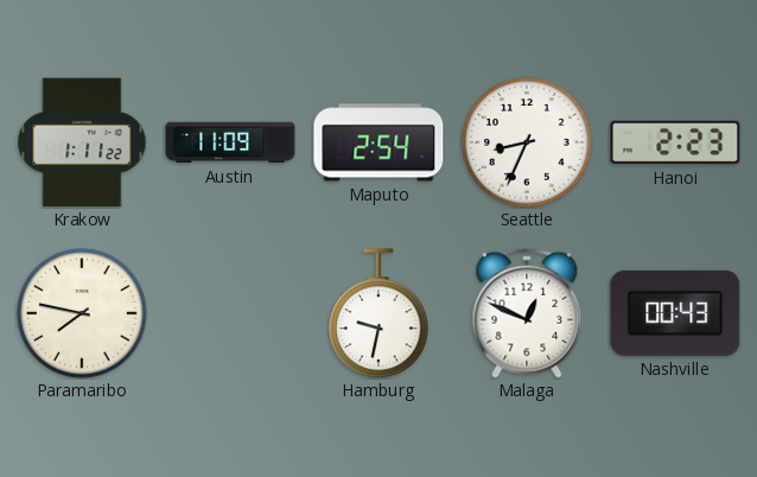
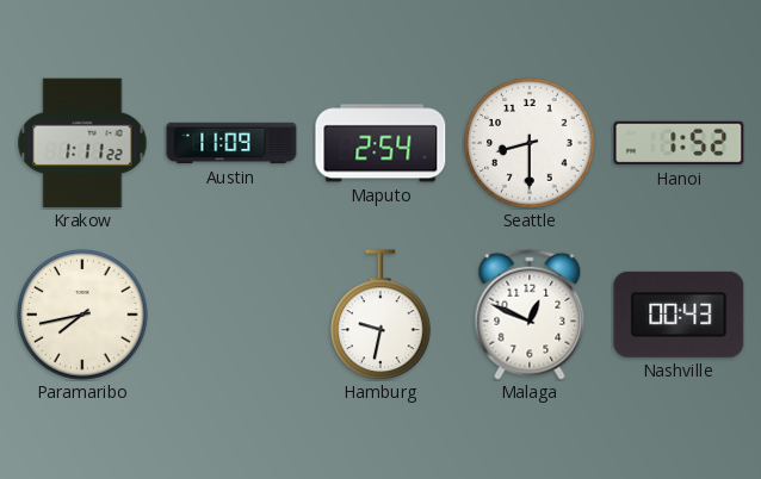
Seattle: 8:34 -> 8:30
Hanoi: 2:23 -> 1:52
Paramaribo: 7:47 -> 7:43
